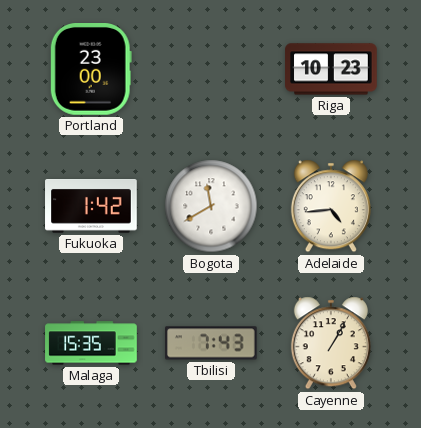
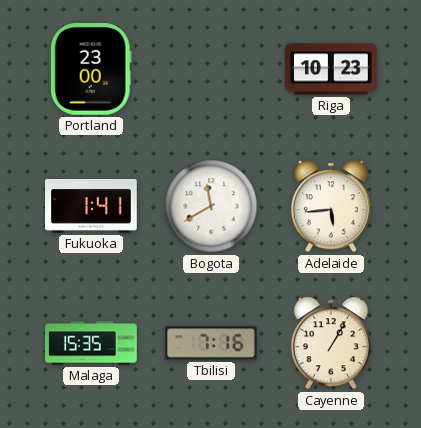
Fukuoka: 1:42 -> 1:41
Adelaide: 4:44 -> 5:44
Tbilisi: 7:43 -> 7:16
